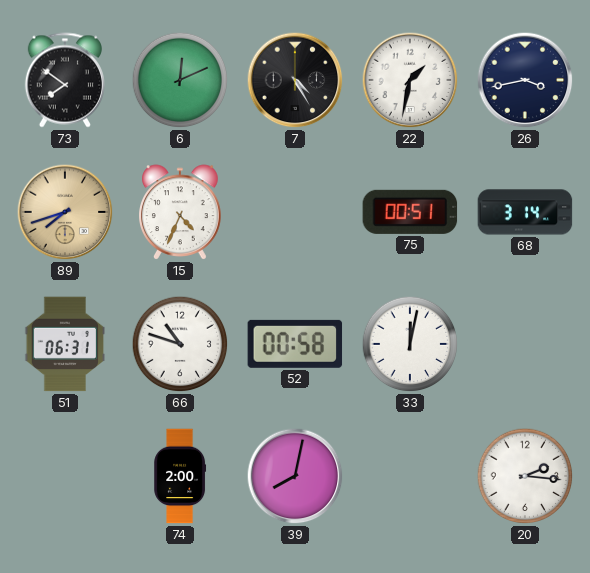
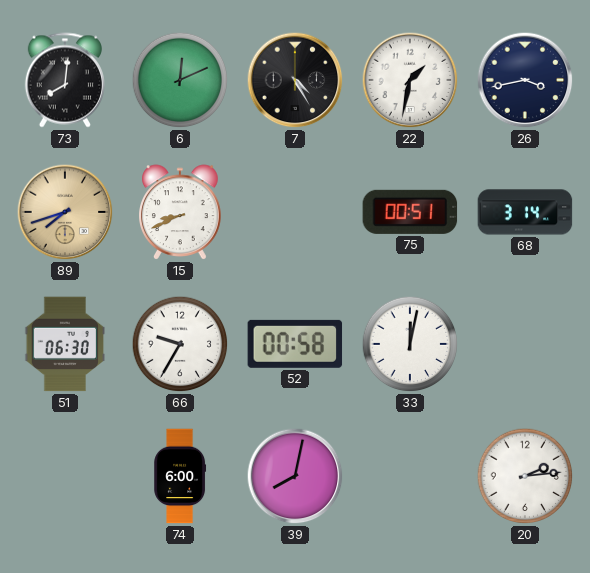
73: 7:51 -> 8:01
15: 4:34 -> 8:41
51: 06:31 -> 06:30
66: 10:48 -> 9:35
74: 2:00 -> 6:00
20: 2:16 -> 2:14
